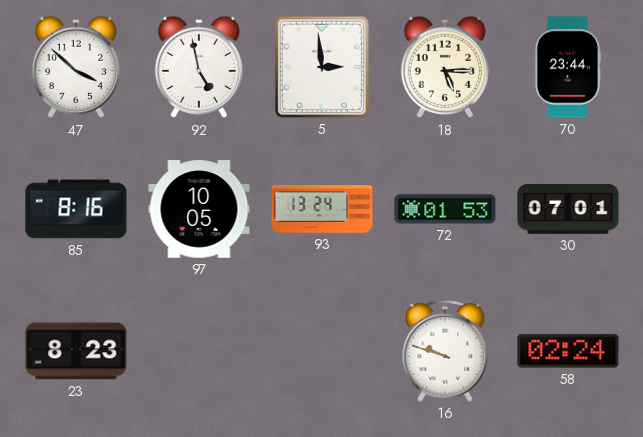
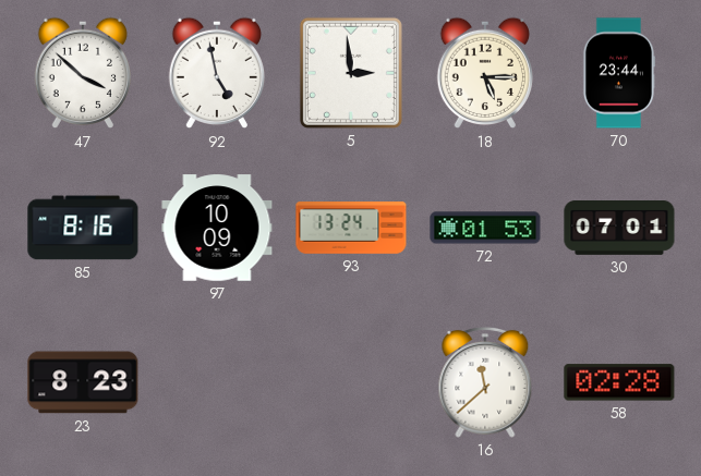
97: 10:05 -> 10:09
16: 9:48 -> 11:38
58: 02:24 -> 02:28
